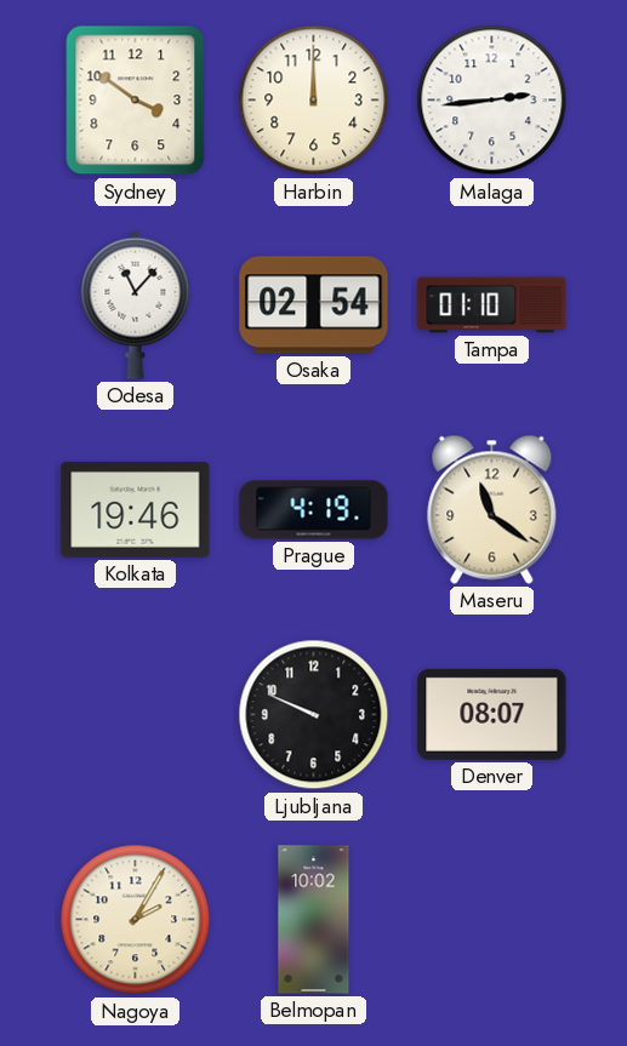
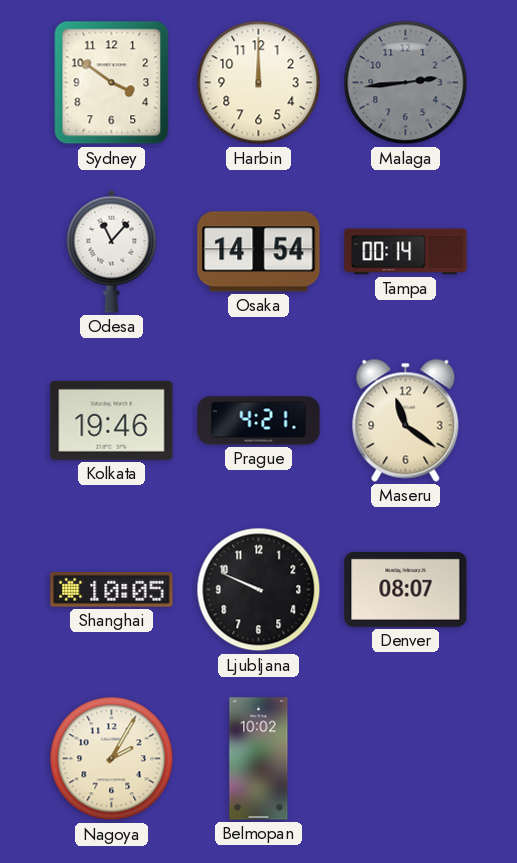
Malaga dial: white -> grey
Osaka: 02:54 -> 14:54
Tampa: 01:10 -> 00:14
Prague: 4:19 -> 4:21
Shanghai: none -> 10:05
